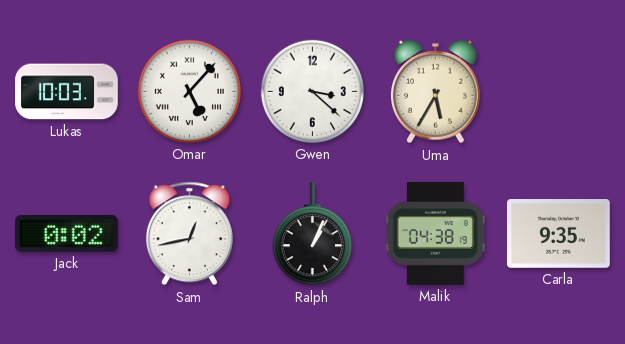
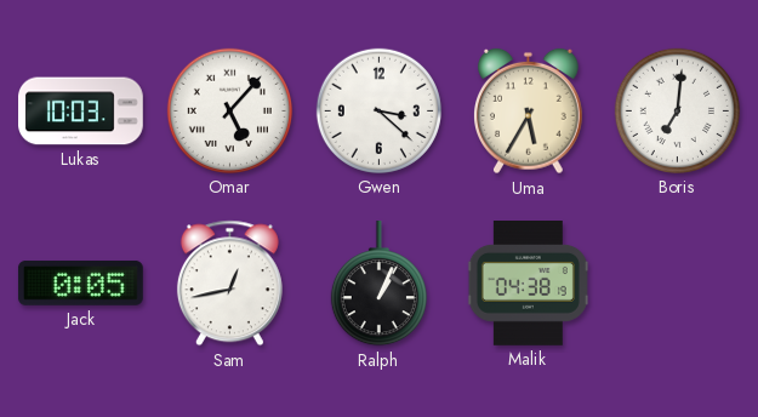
Boris: none -> 7:01
Jack: 0:02 -> 0:05
Carla: 9:35 -> none
